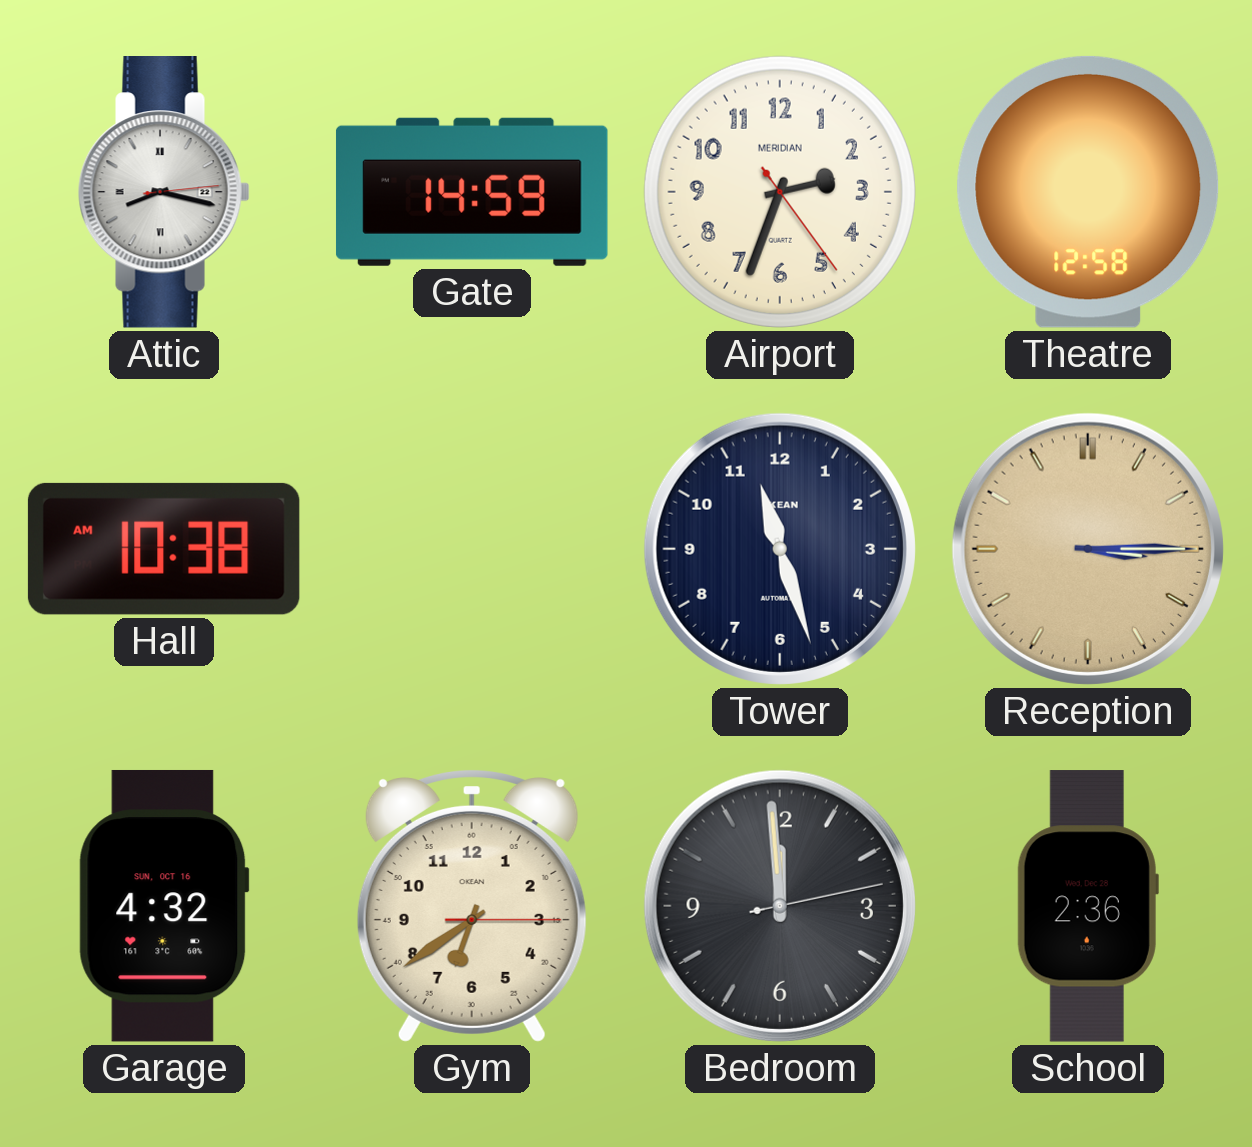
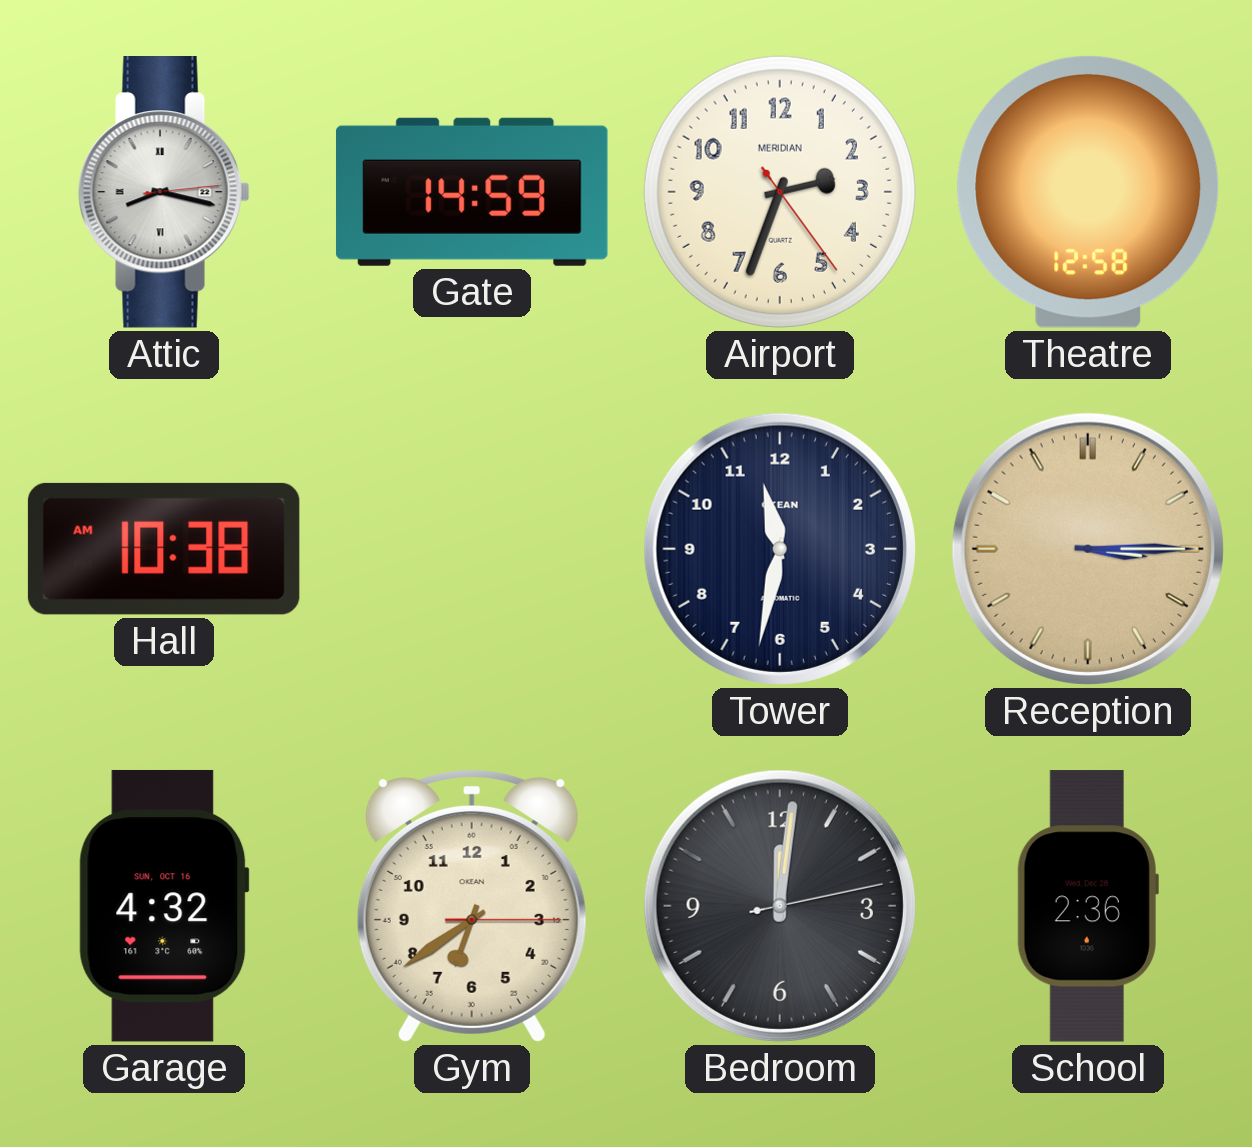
Tower: 11:27 -> 11:32
Bedroom: 11:59 -> 12:01
